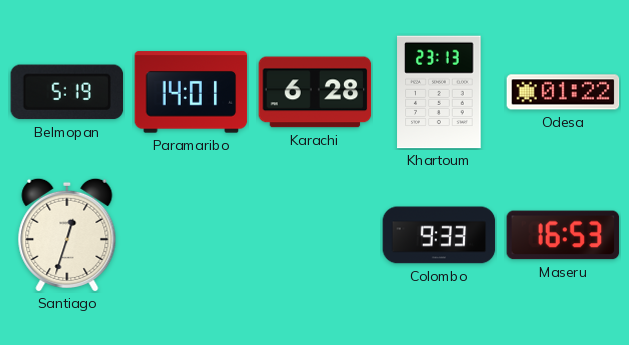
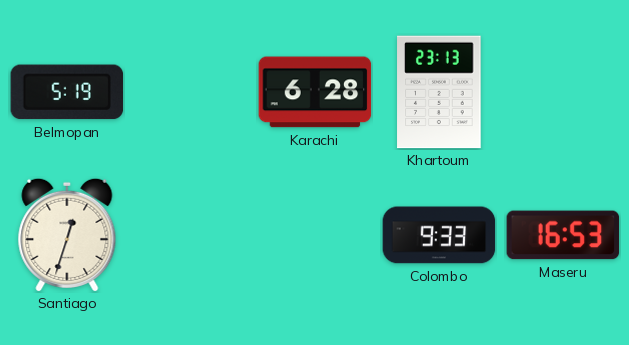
Paramaribo: 14:01 -> none
Odesa: 01:22 -> none
